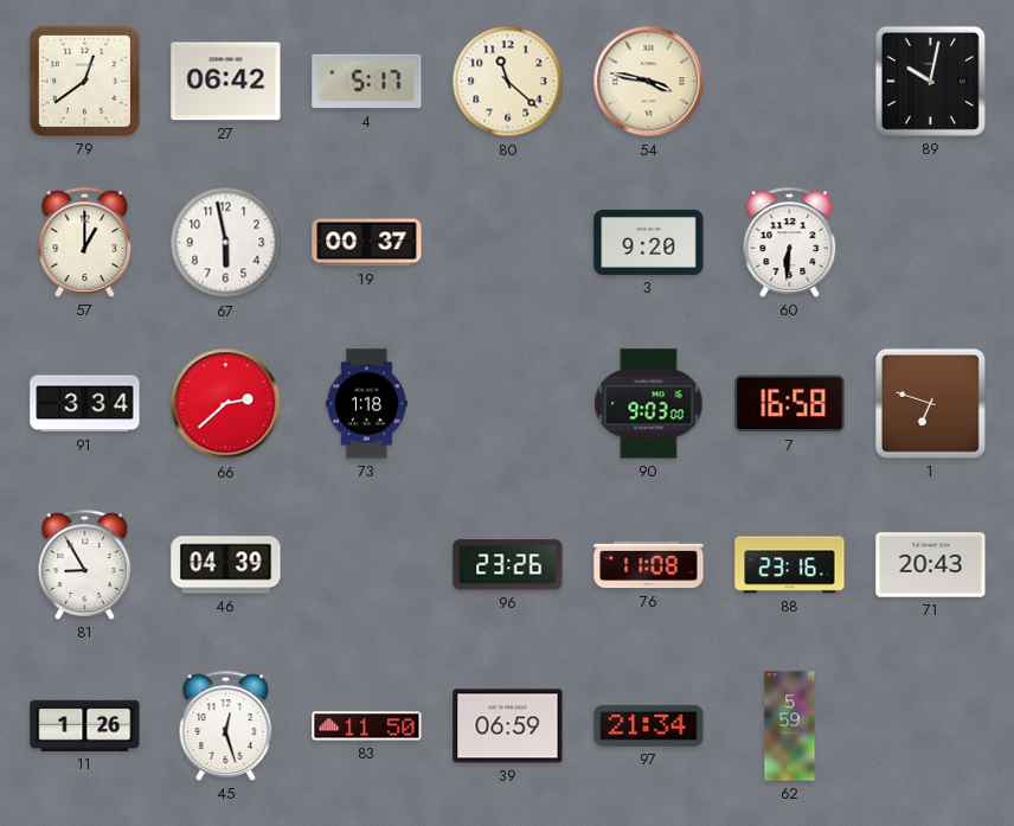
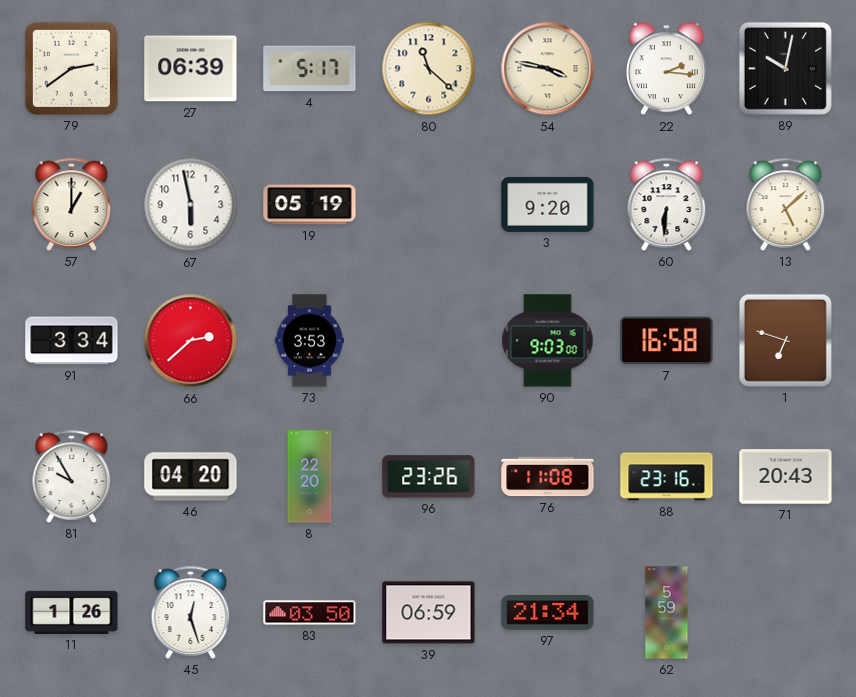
79: 12:39 -> 2:39
27: 06:42 -> 06:39
22: none -> 2:16
19: 00:37 -> 05:19
13: none -> 5:08
73: 1:18 -> 3:53
81: 8:55 -> 9:55
46: 04:39 -> 04:20
8: none -> 22:20
83: 11:50 -> 03:50
